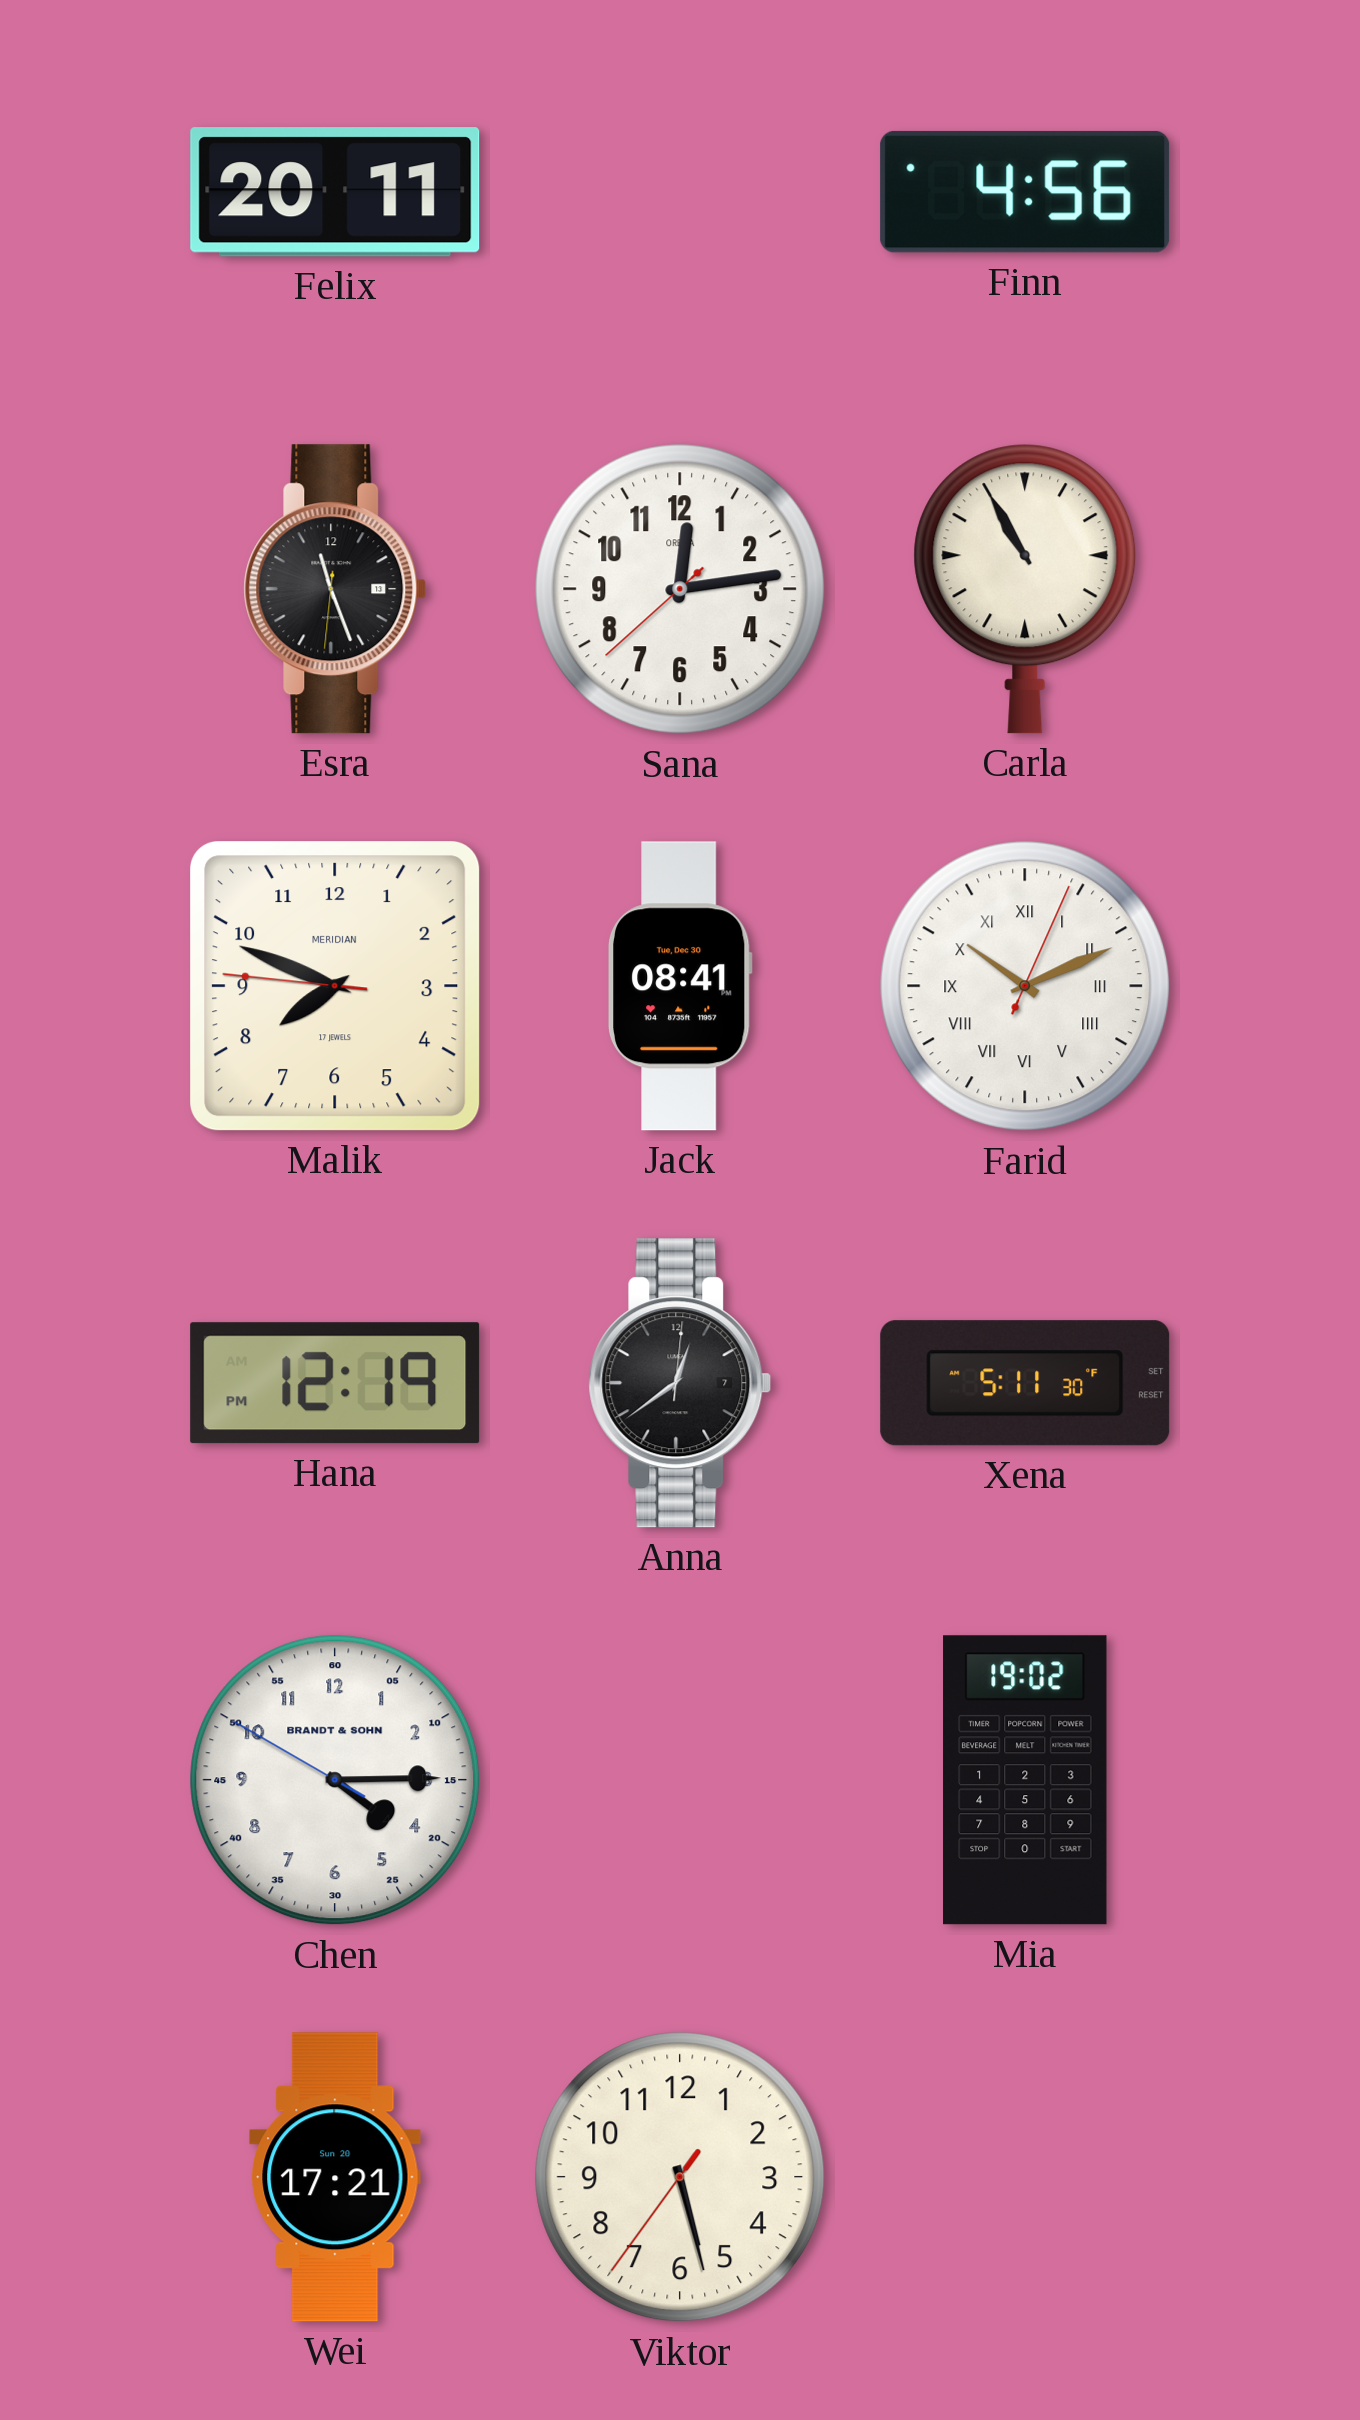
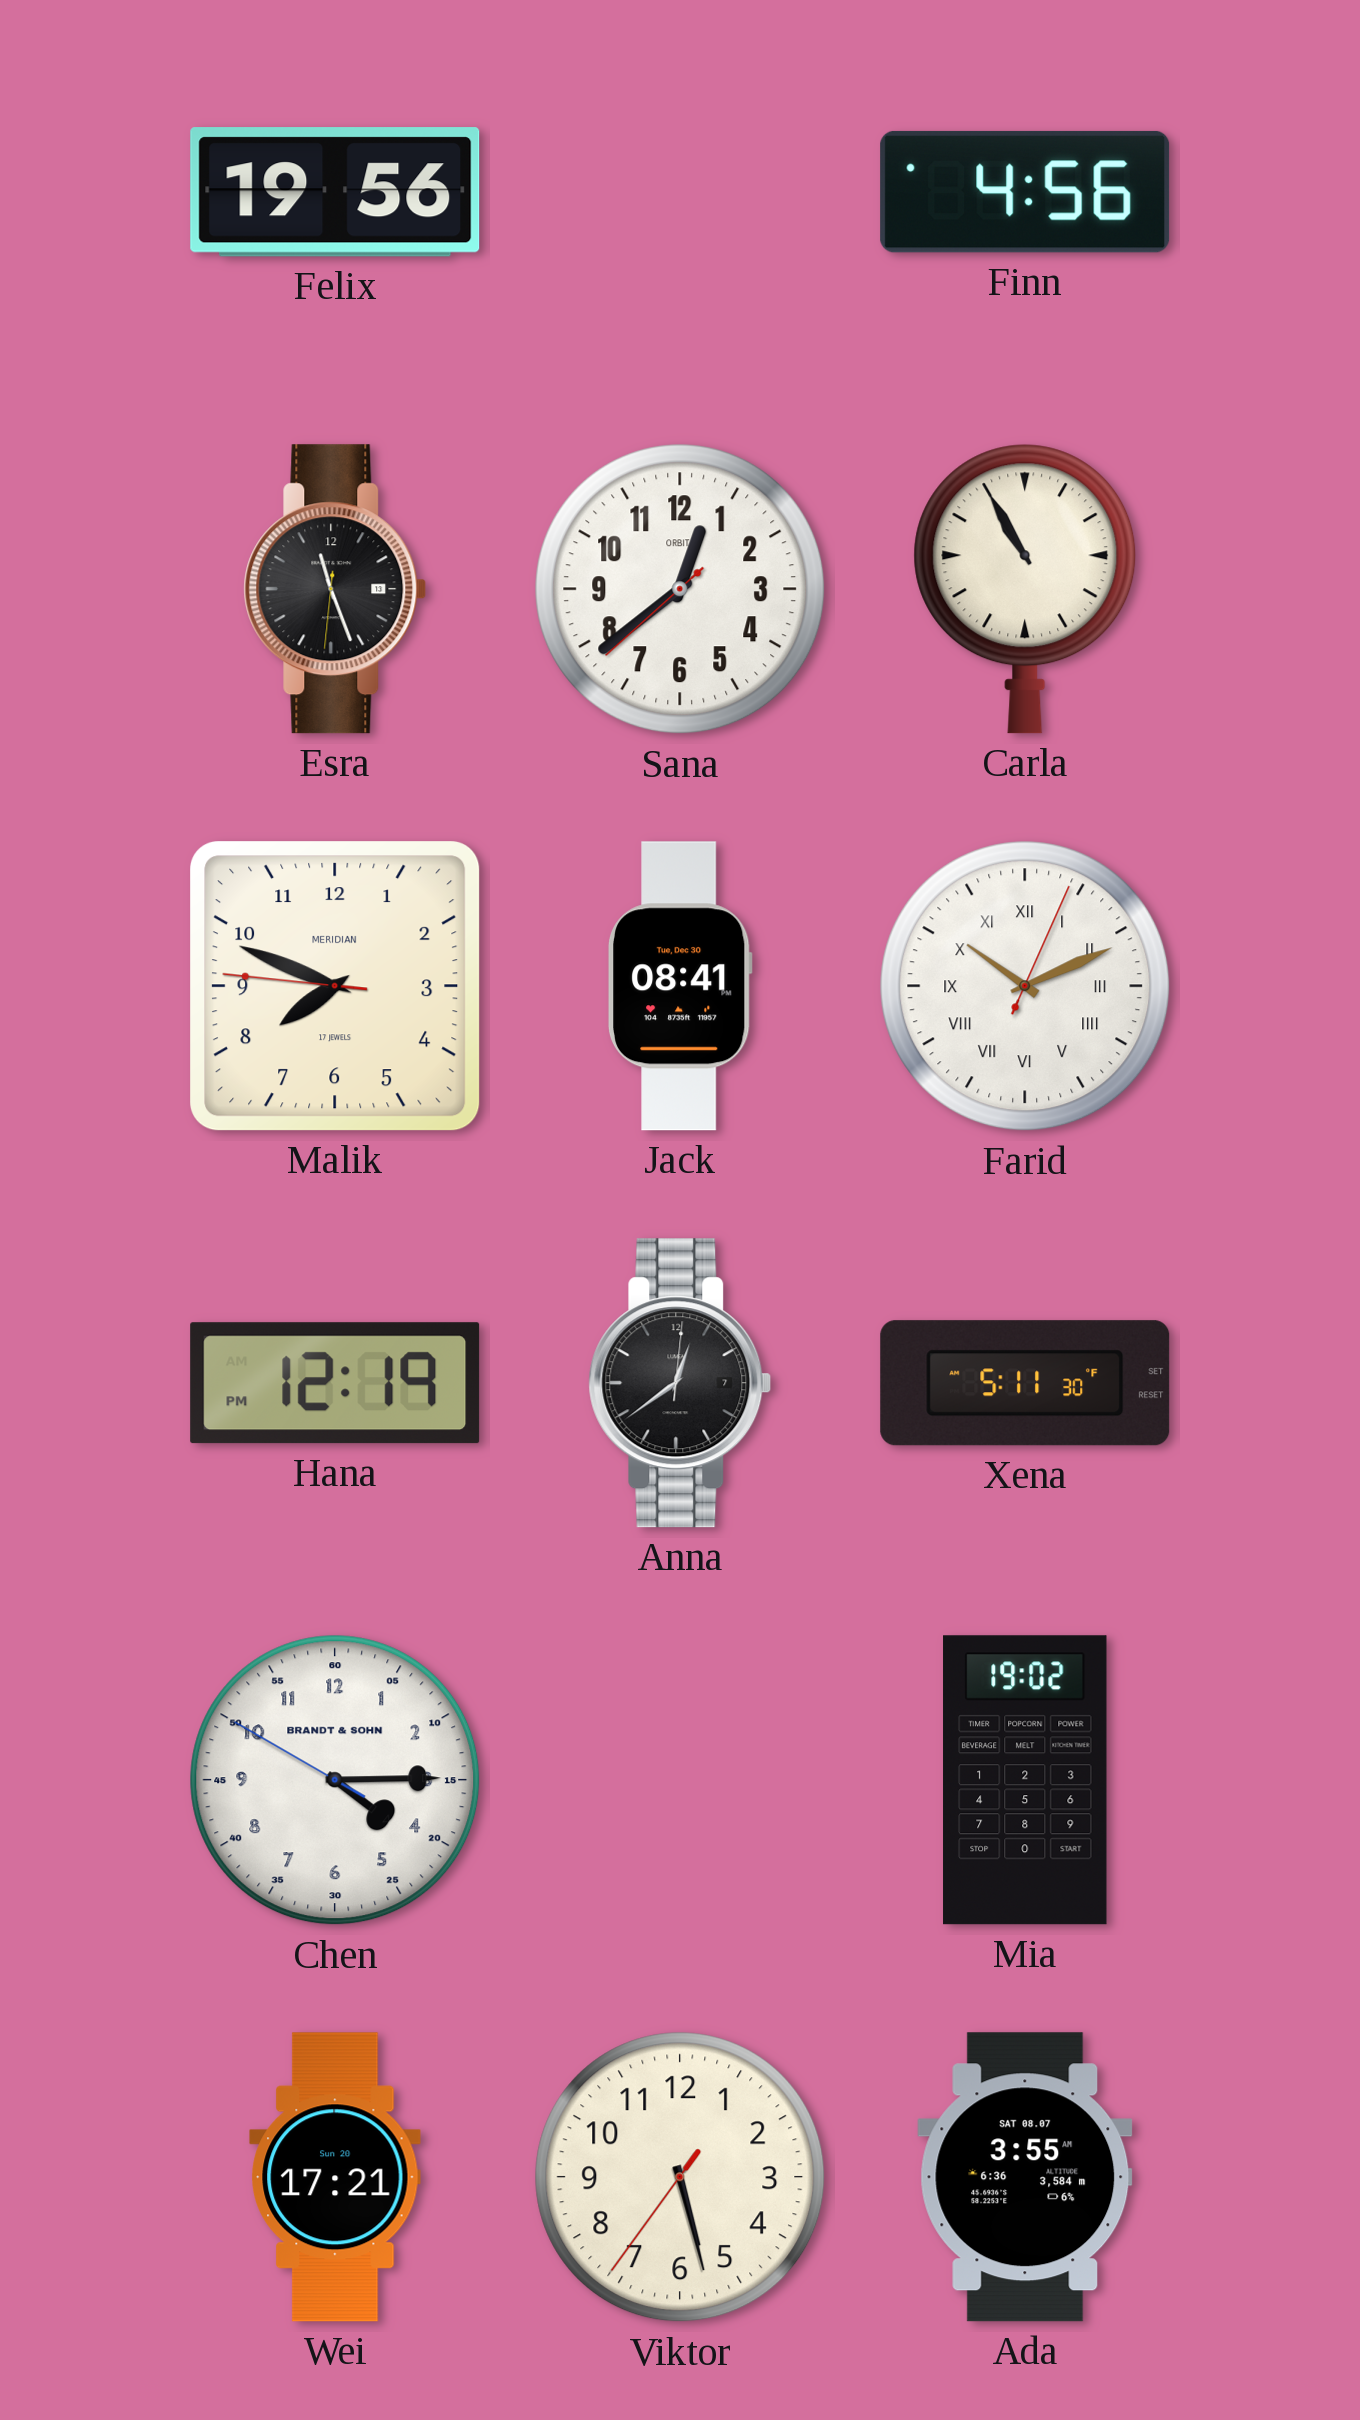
Felix: 20:11 -> 19:56
Sana: 12:13 -> 12:38
Ada: none -> 3:55
